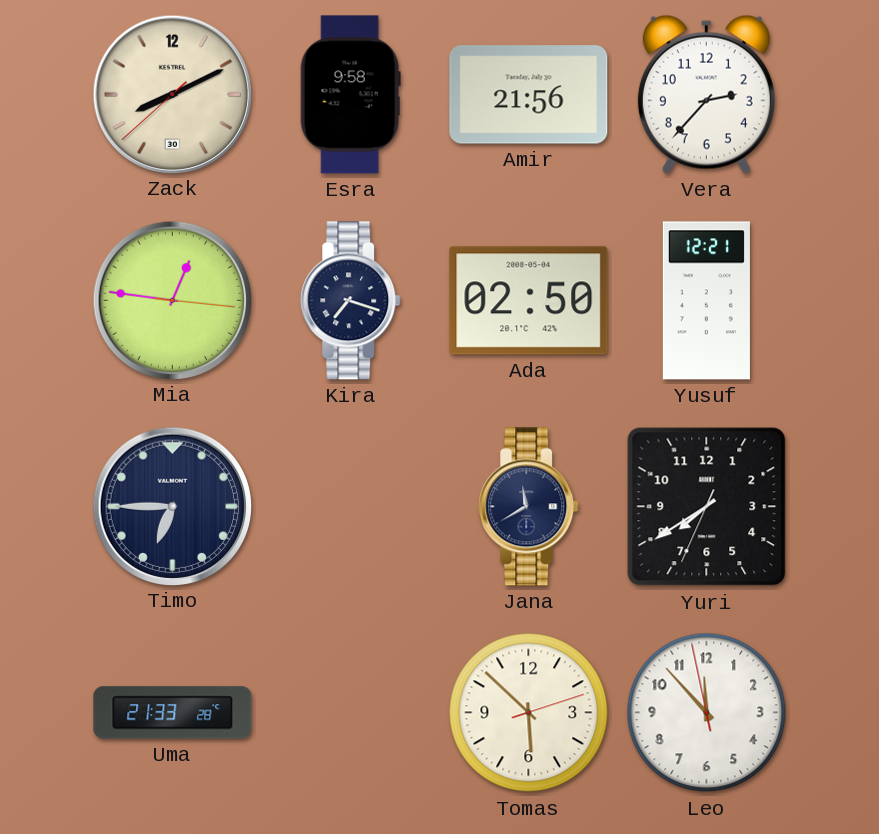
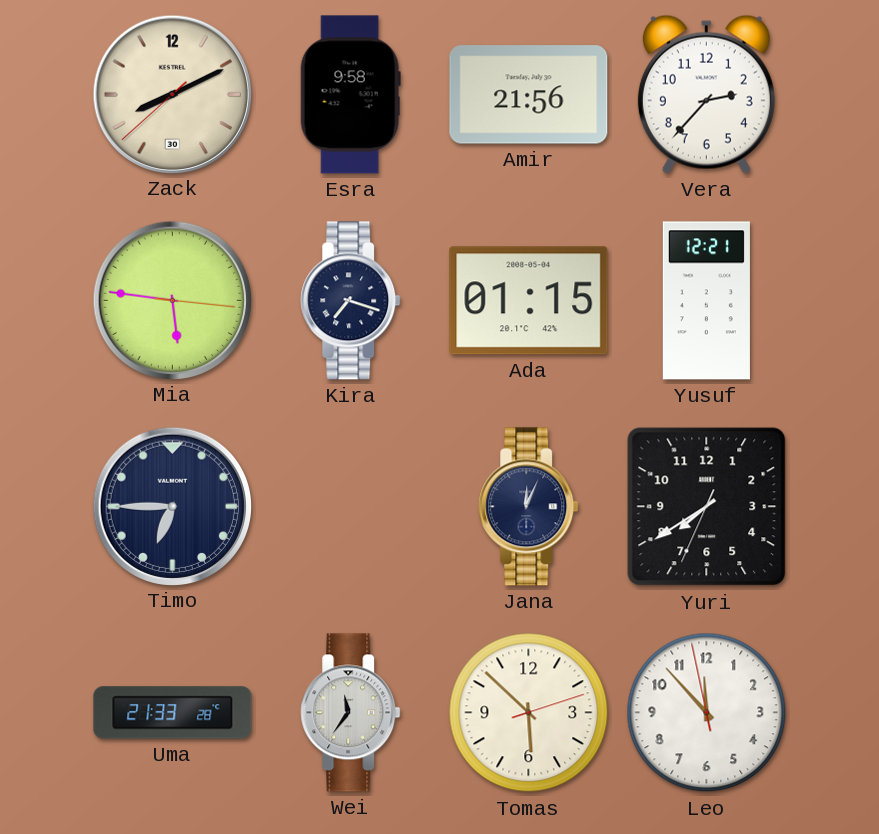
Mia: 12:46 -> 5:46
Ada: 02:50 -> 01:15
Jana: 11:40 -> 12:04
Wei: none -> 11:36
